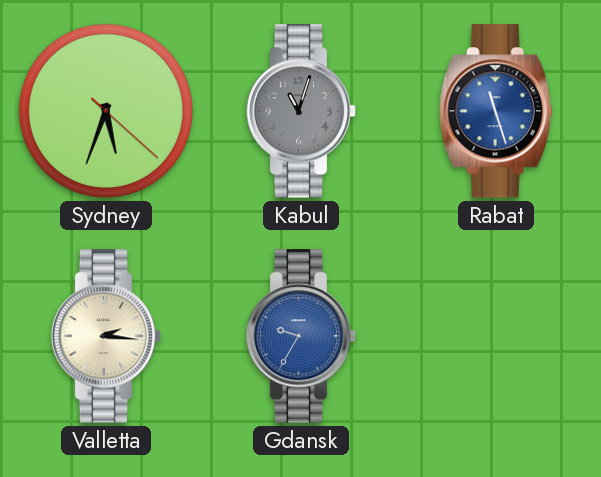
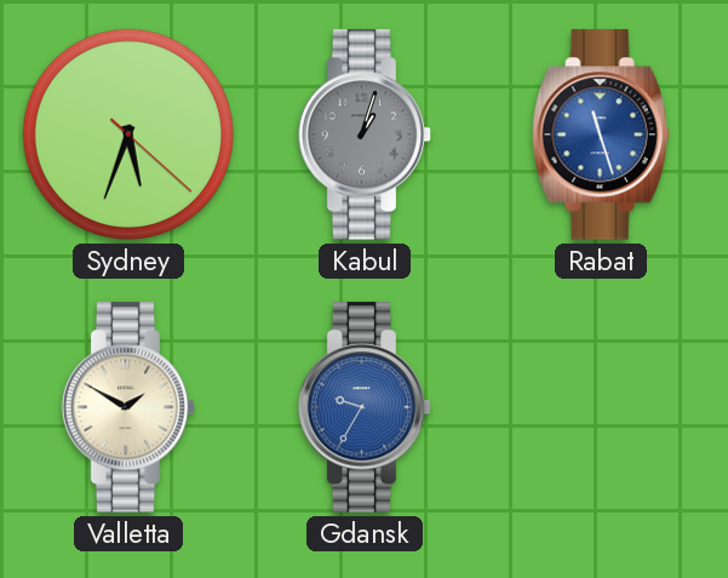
Kabul: 11:03 -> 1:03
Valletta: 2:16 -> 1:50
